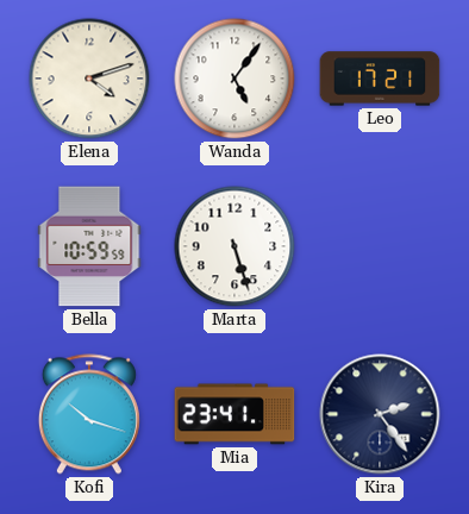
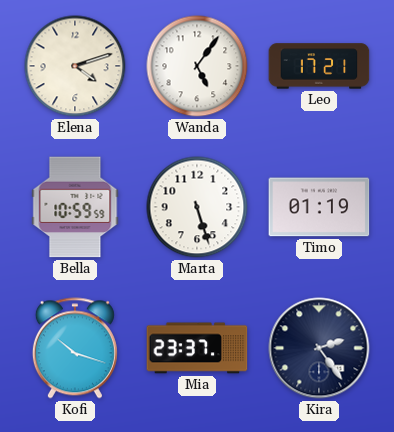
Timo: none -> 01:19
Mia: 23:41 -> 23:37
